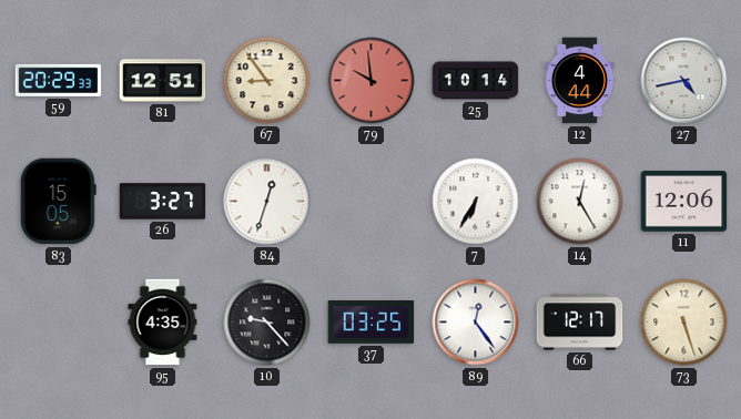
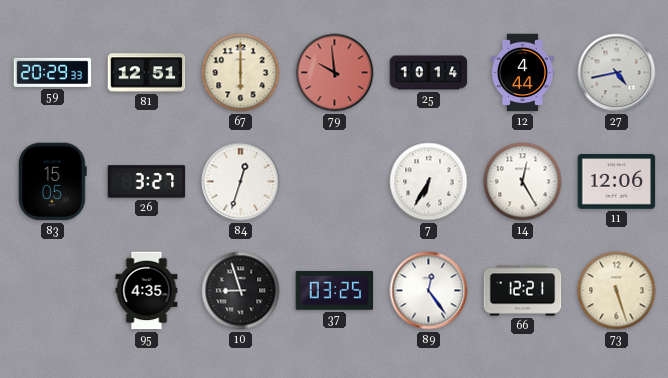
67: 8:54 -> 6:00
10: 9:23 -> 8:57
66: 12:17 -> 12:21
